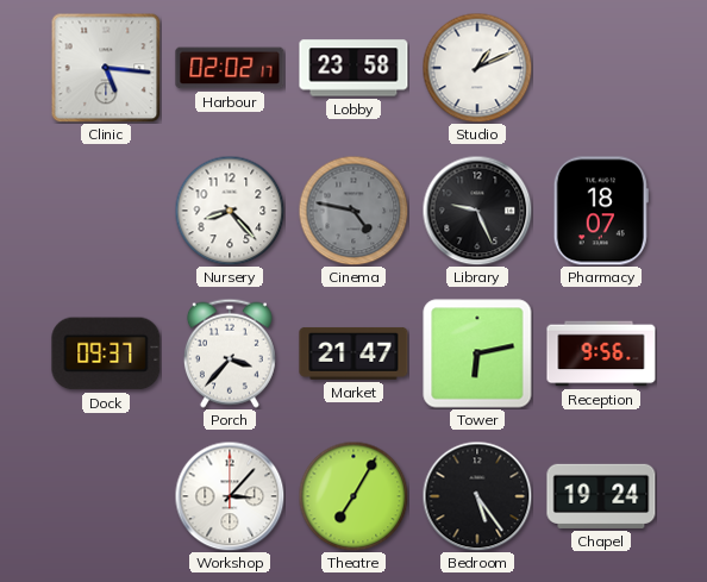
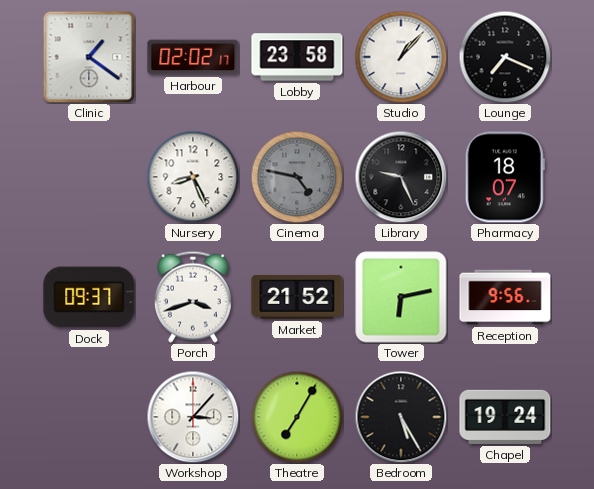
Clinic: 5:16 -> 1:21
Studio: 1:11 -> 1:07
Lounge: none -> 7:19
Nursery: 8:23 -> 8:26
Porch: 3:37 -> 3:42
Market: 21:47 -> 21:52
Bedroom: 5:24 -> 5:25
